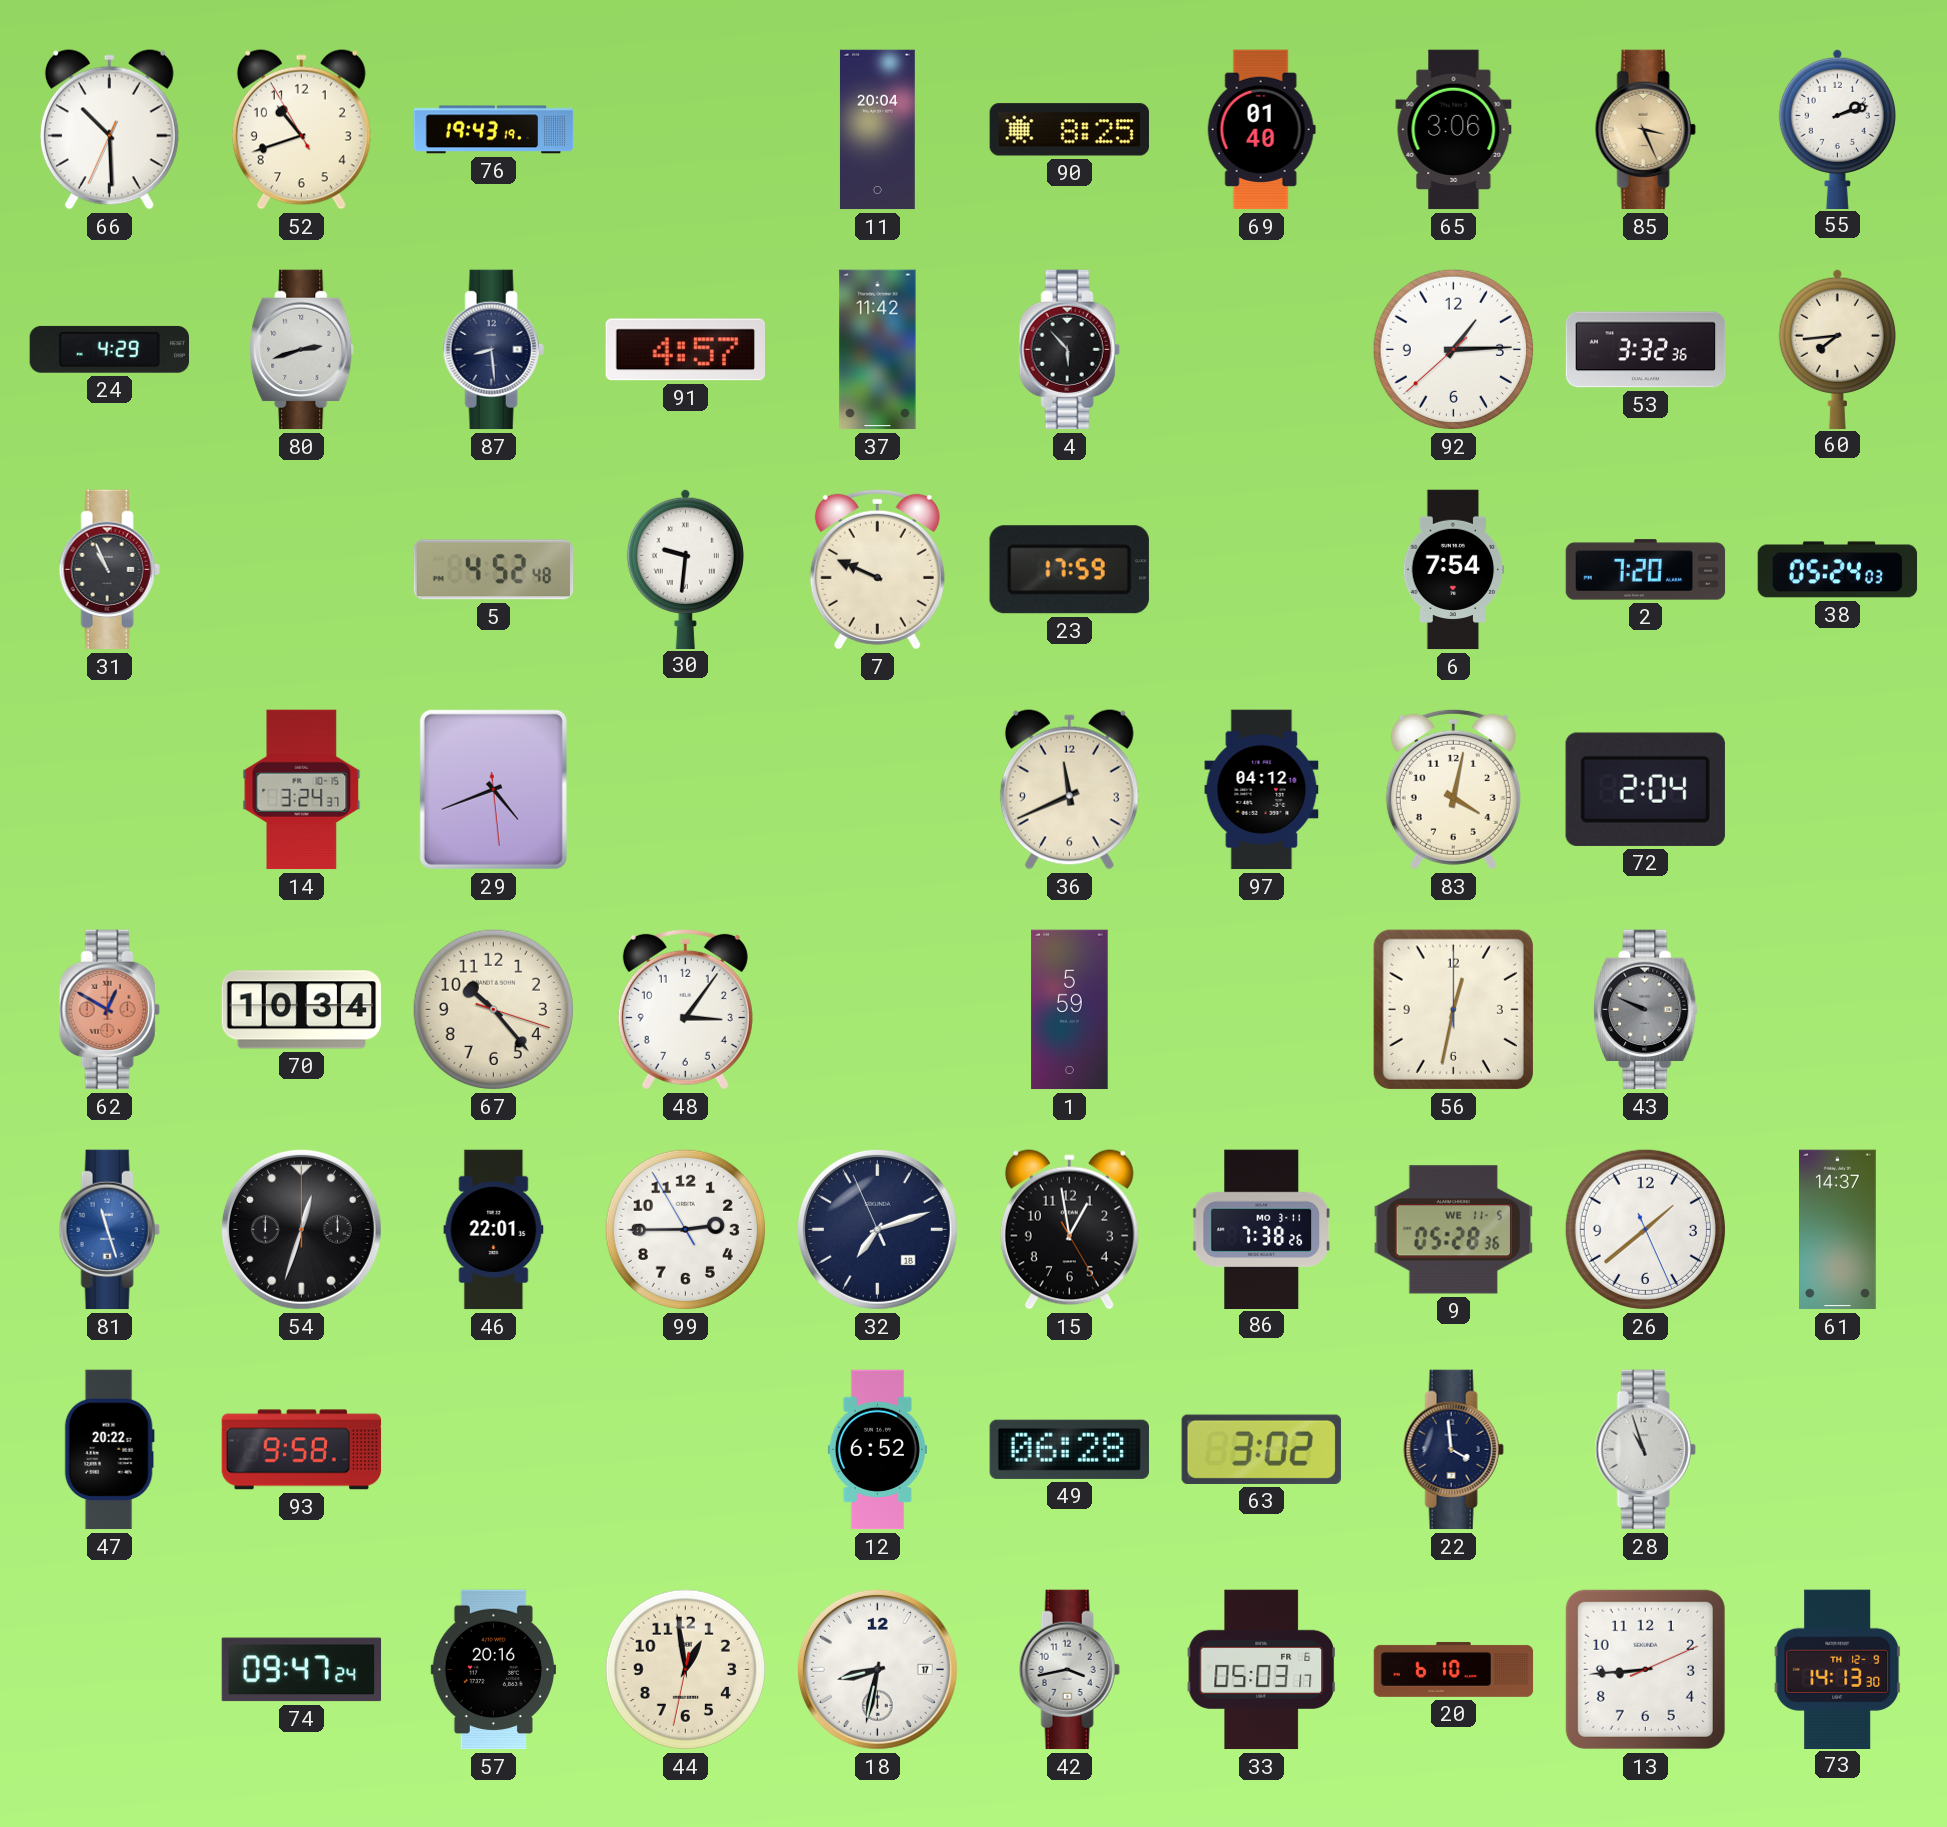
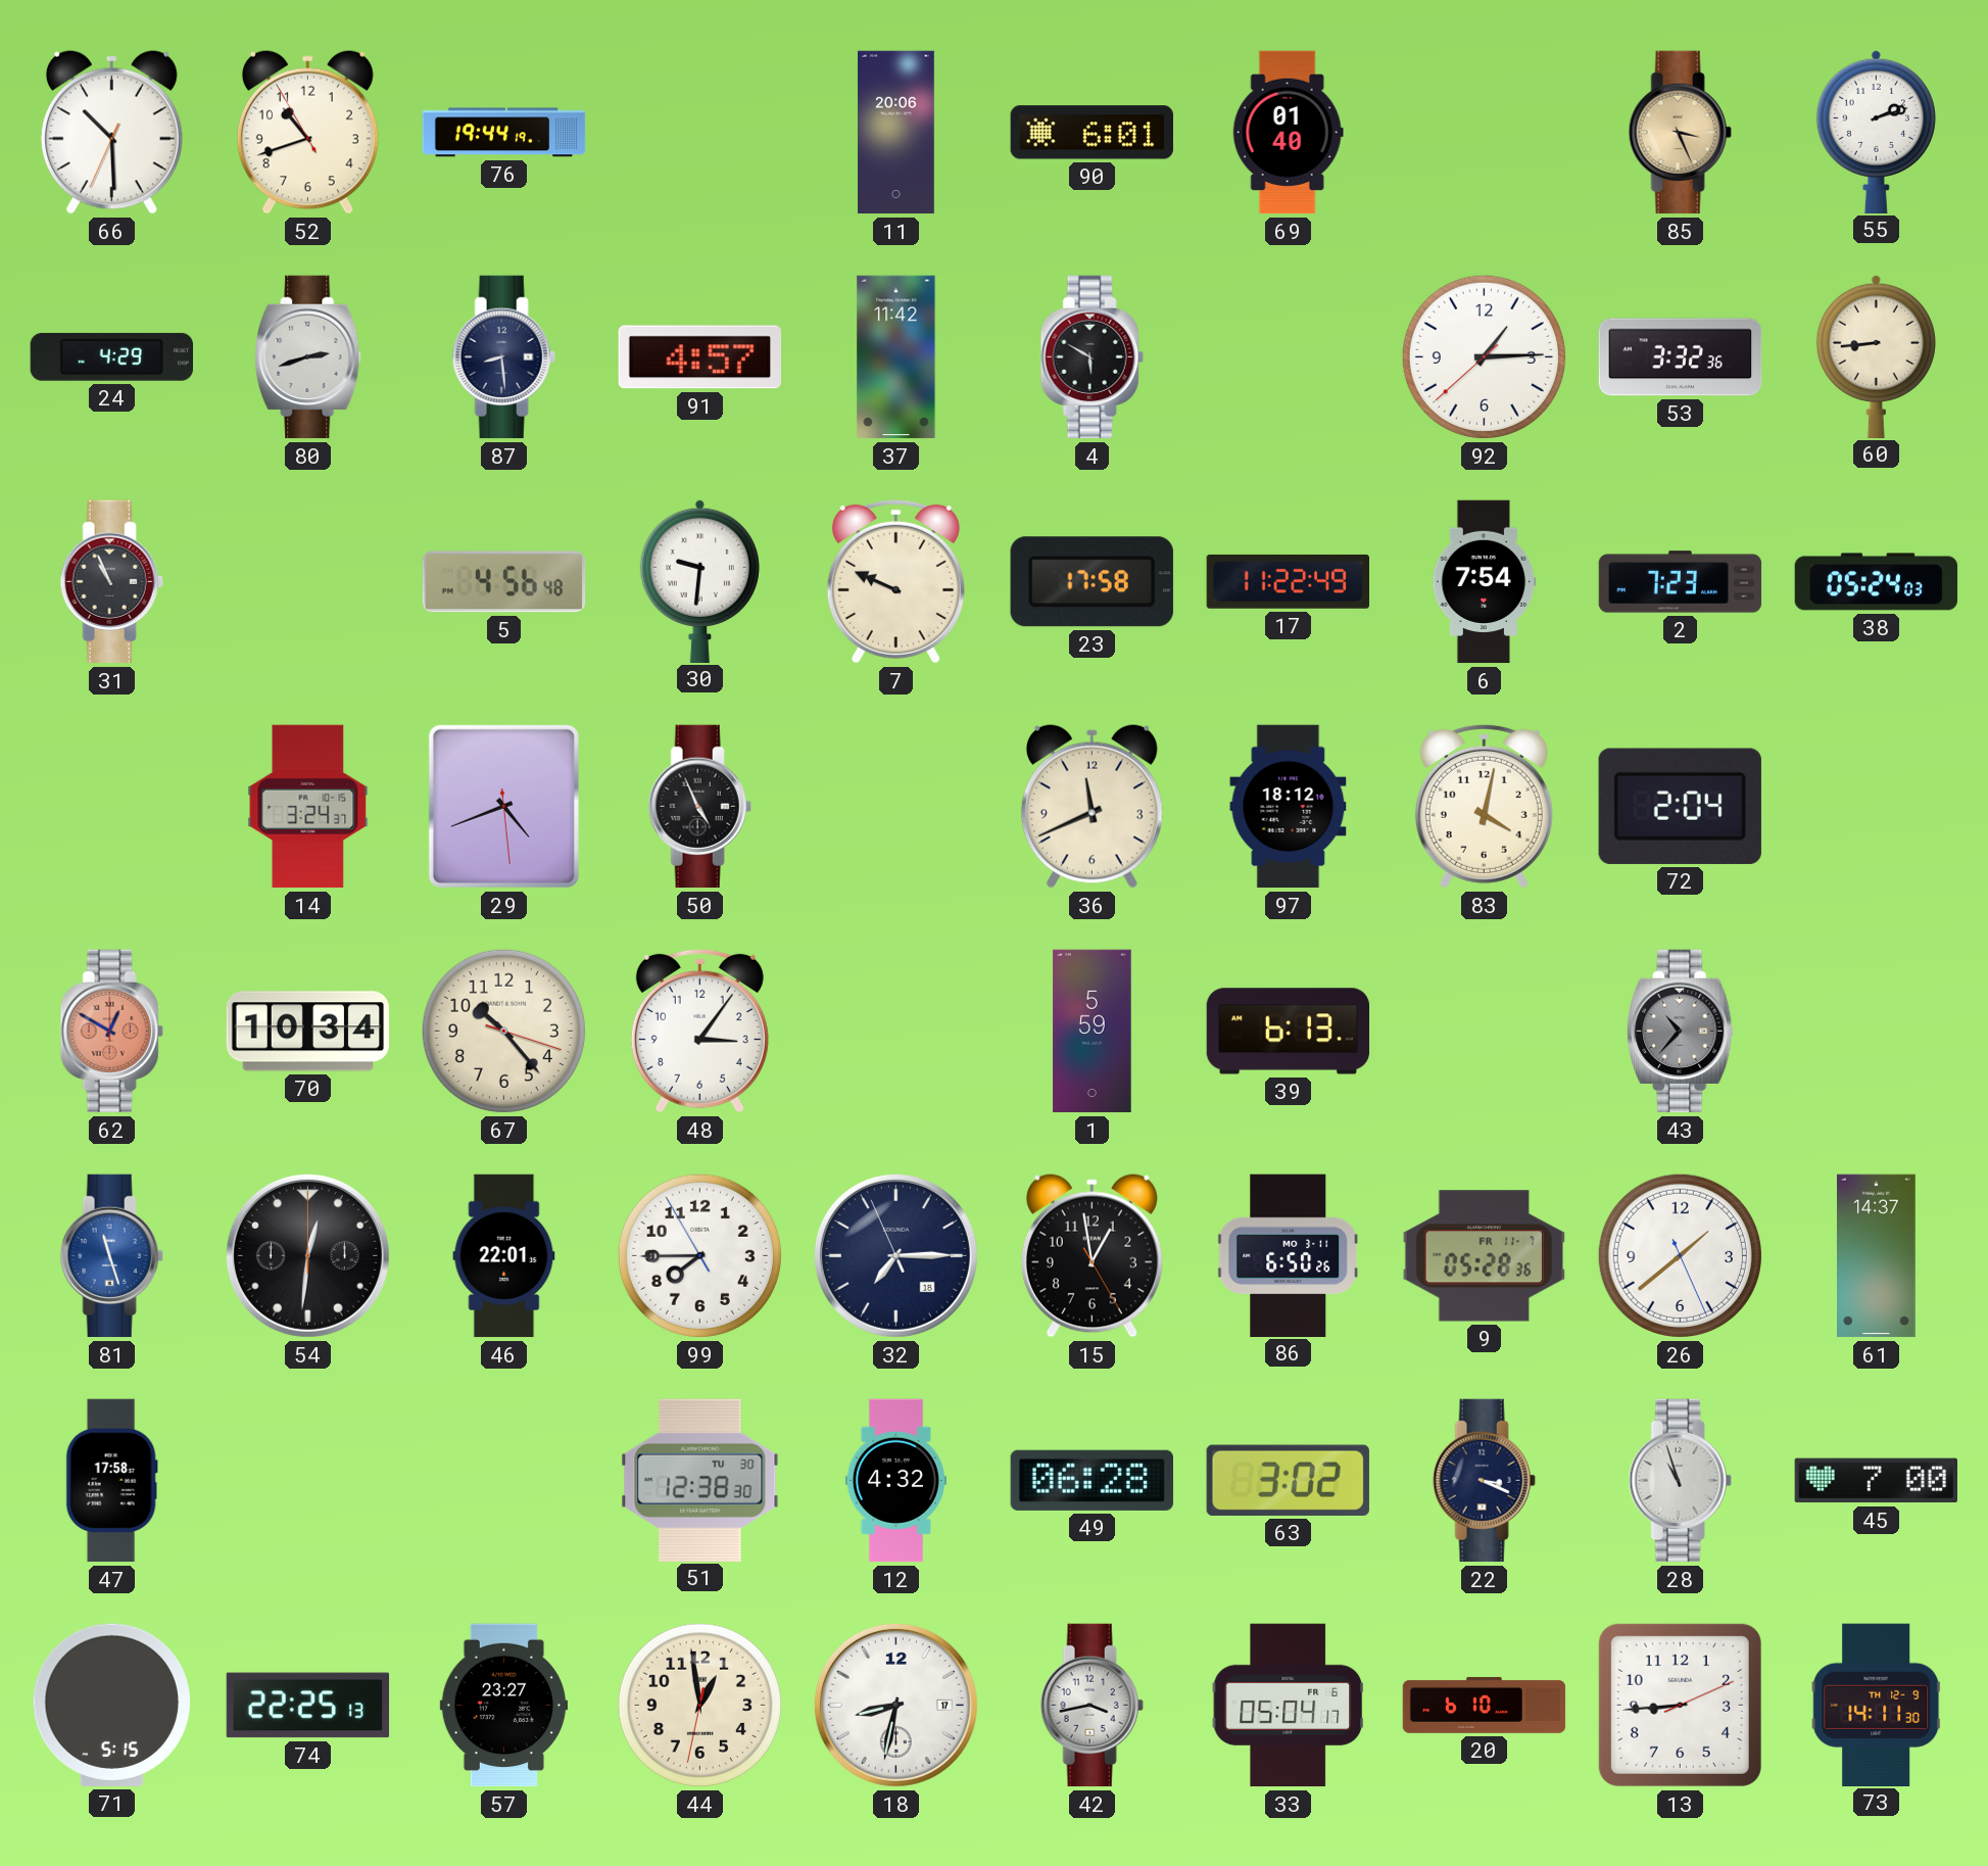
76: 19:43 -> 19:44
11: 20:04 -> 20:06
90: 8:25 -> 6:01
65: 3:06 -> none
4: 5:53 -> 5:50
60: 7:44 -> 8:44
5: 4:52 -> 4:56
23: 17:59 -> 17:58
17: none -> 11:22
2: 7:20 -> 7:23
50: none -> 4:56
97: 04:12 -> 18:12
39: none -> 6:13
56: 12:32 -> none
43: 9:49 -> 10:37
54: 12:33 -> 12:31
99: 2:44 -> 7:44
32: 7:11 -> 7:14
86: 7:38 -> 6:50
9 date: WE 11-5 -> FR 11-7
47: 20:22 -> 17:58
93: 9:58 -> none
51: none -> 12:38
12: 6:52 -> 4:32
22: 3:59 -> 3:19
45: none -> 7:00
71: none -> 5:15
74: 09:47 -> 22:25
57: 20:16 -> 23:27
33: 05:03 -> 05:04
73: 14:13 -> 14:11
